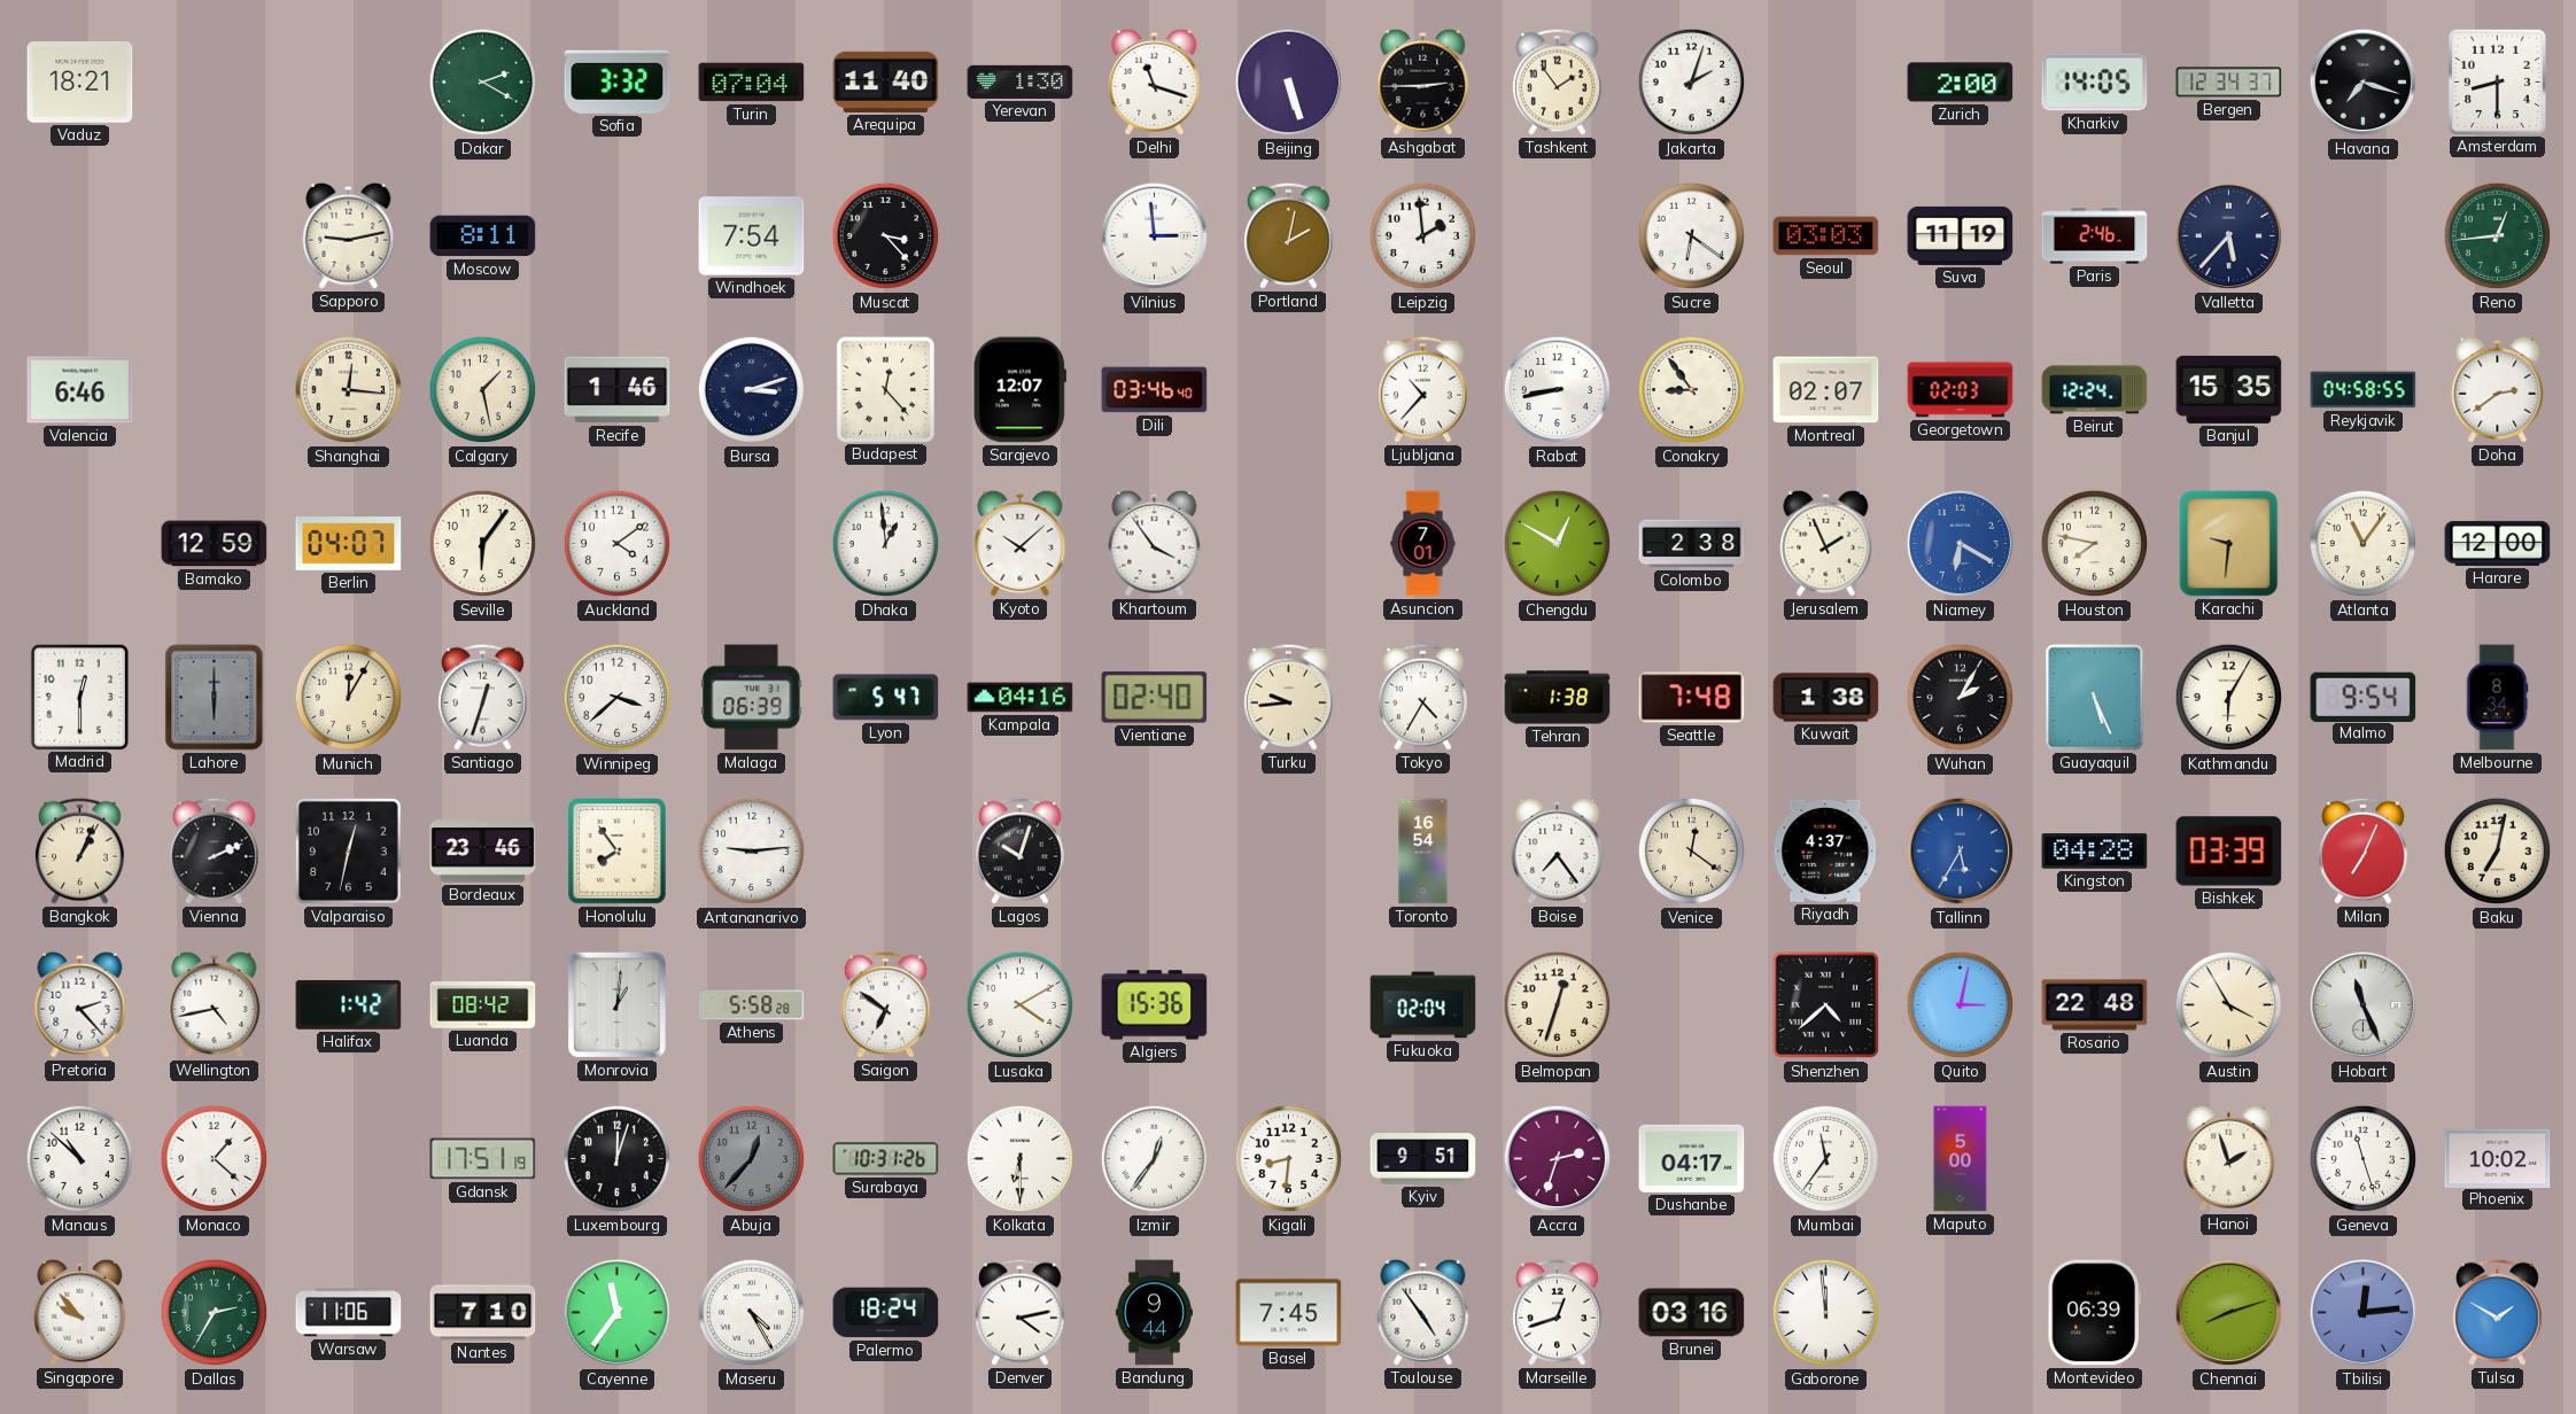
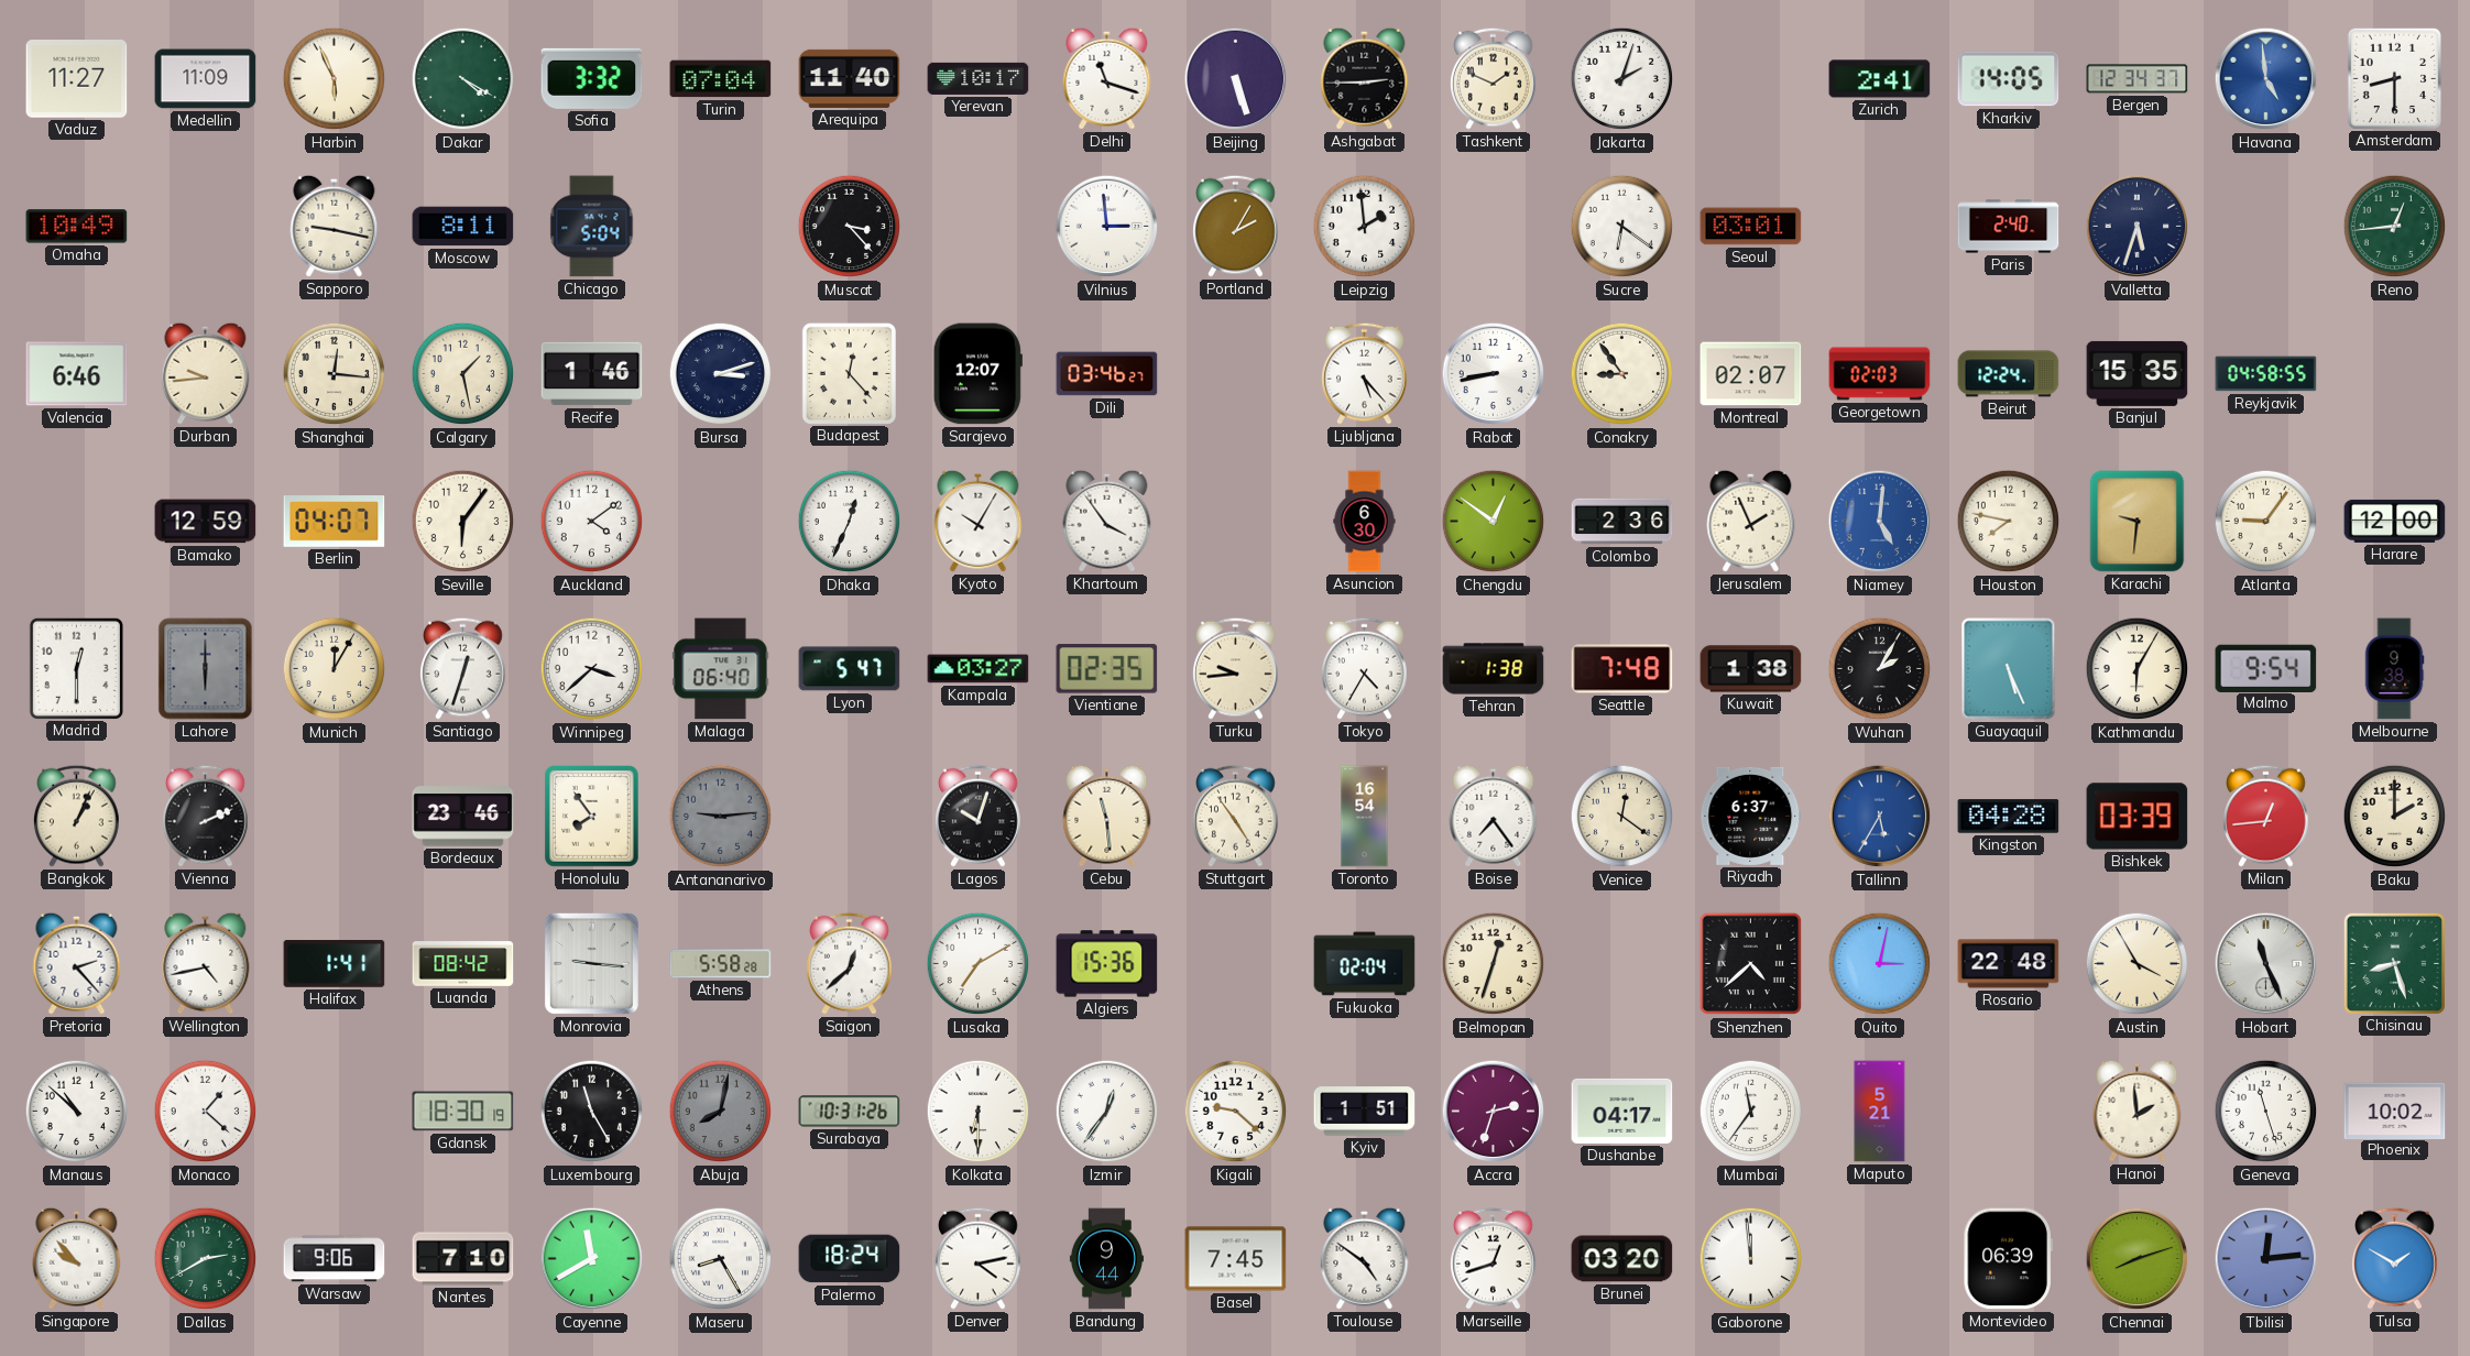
Vaduz: 18:21 -> 11:27
Medellin: none -> 11:09
Harbin: none -> 5:56
Dakar: 2:20 -> 4:20
Yerevan: 1:30 -> 10:17
Tashkent: 1:54 -> 1:49
Zurich: 2:00 -> 2:41
Havana: 7:18 -> 4:59
Havana dial: black -> blue
Omaha: none -> 10:49
Sapporo: 9:13 -> 9:17
Chicago: none -> 5:04
Windhoek: 7:54 -> none
Portland: 2:02 -> 2:05
Seoul: 03:03 -> 03:01
Suva: 11:19 -> none
Paris: 2:46 -> 2:40
Valletta: 5:37 -> 5:33
Durban: none -> 9:44
Dili: 03:46:40 -> 03:46:27
Ljubljana: 10:37 -> 5:23
Doha: 2:39 -> none
Dhaka: 12:59 -> 12:34
Kyoto: 10:08 -> 10:05
Asuncion: 7:01 -> 6:30
Chengdu: 12:50 -> 12:51
Colombo: 2:38 -> 2:36
Niamey: 6:20 -> 5:01
Atlanta: 11:06 -> 9:06
Malaga: 06:39 -> 06:40
Kampala: 04:16 -> 03:27
Vientiane: 02:40 -> 02:35
Melbourne: 8:34 -> 9:38
Valparaiso: 12:32 -> none
Antananarivo dial: white -> grey
Cebu: none -> 11:29
Stuttgart: none -> 4:54
Riyadh: 4:37 -> 6:37
Milan: 7:04 -> 12:44
Baku: 7:02 -> 2:00
Halifax: 1:42 -> 1:41
Monrovia: 1:01 -> 9:16
Saigon: 6:51 -> 12:38
Lusaka: 4:10 -> 7:10
Chisinau: none -> 8:27
Gdansk: 17:51 -> 18:30
Luxembourg: 12:03 -> 11:25
Abuja: 12:37 -> 8:02
Kigali: 8:31 -> 9:22
Kyiv: 9:51 -> 1:51
Maputo: 5:00 -> 5:21
Hanoi: 1:57 -> 1:59
Dallas: 2:35 -> 2:40
Warsaw: 11:06 -> 9:06
Cayenne: 11:36 -> 11:40
Maseru: 4:25 -> 8:25
Toulouse: 4:54 -> 4:51
Brunei: 03:16 -> 03:20
